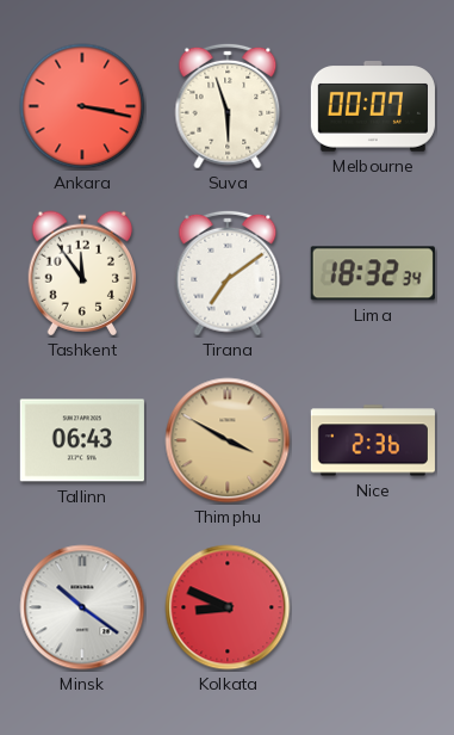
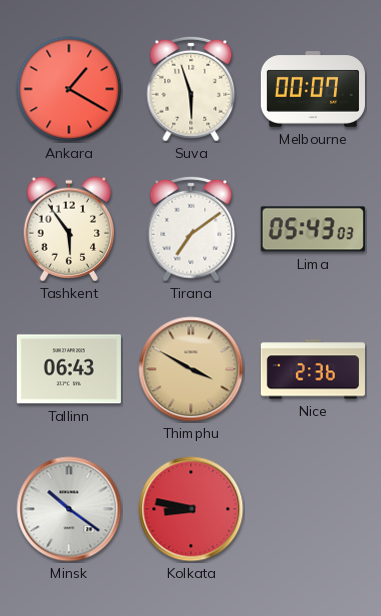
Ankara: 3:17 -> 1:20
Tashkent: 11:54 -> 5:54
Lima: 18:32 -> 05:43
Kolkata: 8:49 -> 8:47
